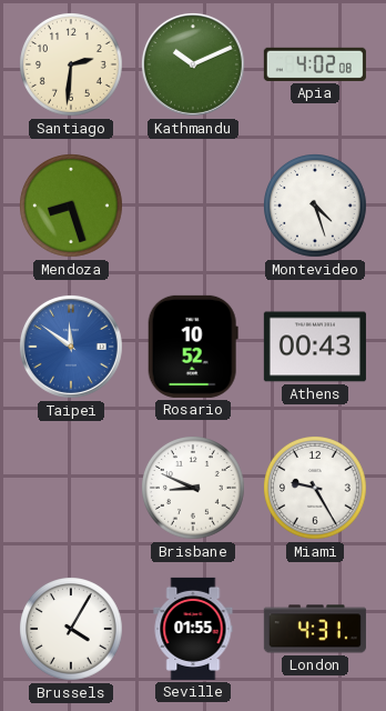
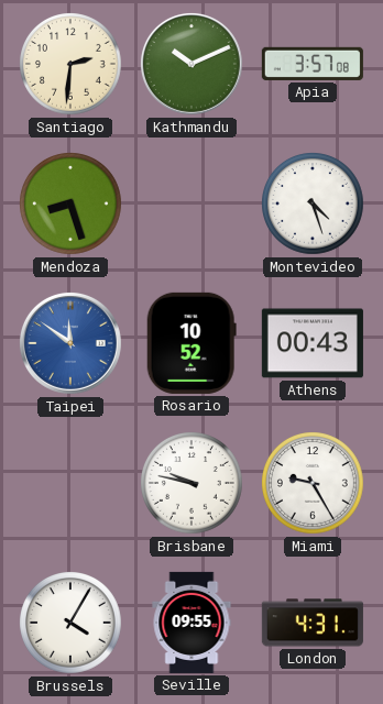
Apia: 4:02 -> 3:57
Brisbane: 8:49 -> 9:47
Seville: 01:55 -> 09:55
